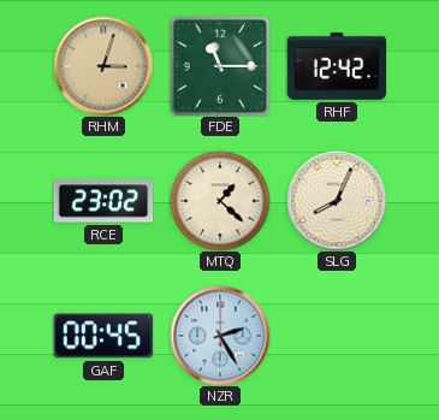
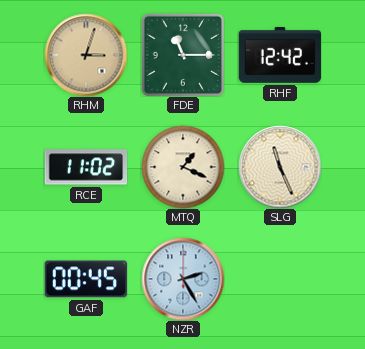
RCE: 23:02 -> 11:02
MTQ: 1:22 -> 1:19
SLG: 8:04 -> 11:26
